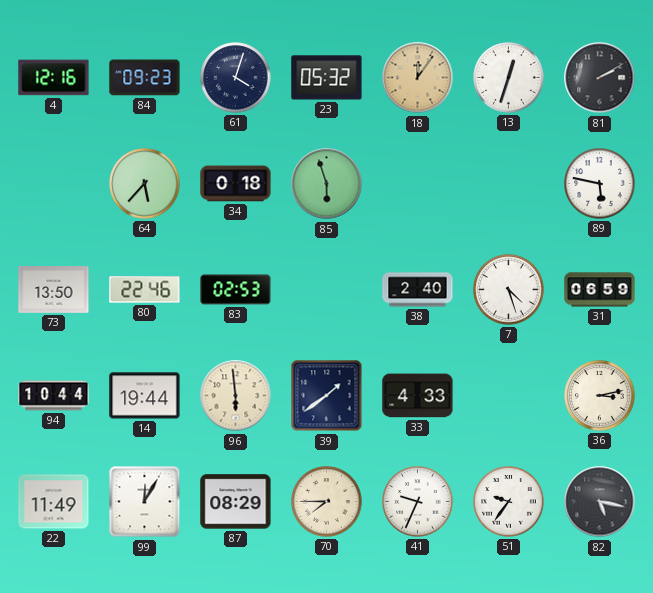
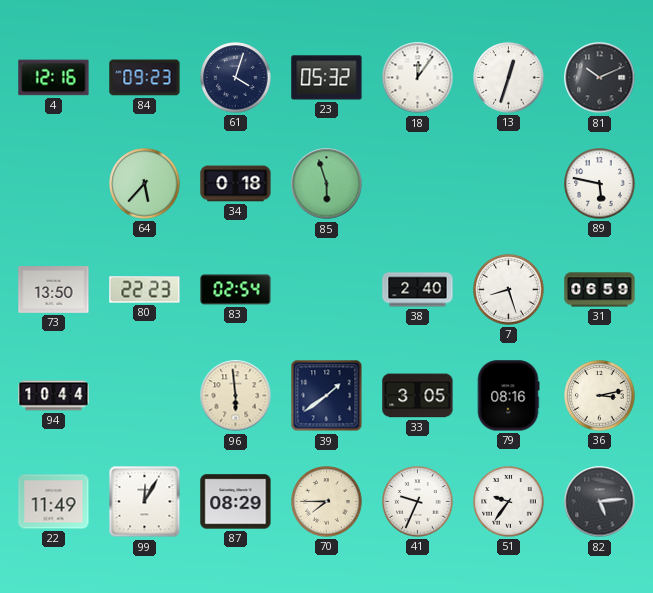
18 dial: champagne -> white
81: 2:10 -> 10:11
80: 22:46 -> 22:23
83: 02:53 -> 02:54
7: 4:27 -> 8:27
14: 19:44 -> none
33: 4:33 -> 3:05
79: none -> 08:16
82: 5:17 -> 5:14
